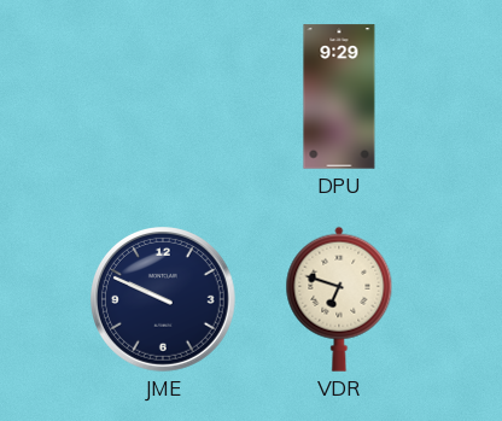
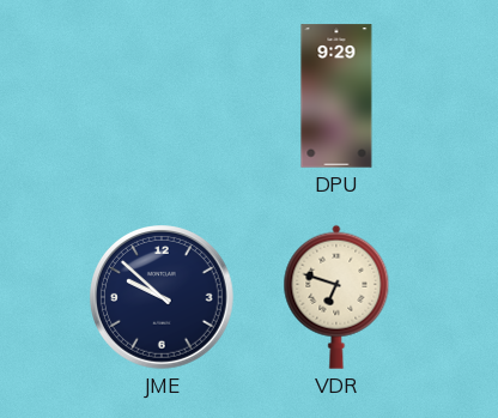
JME: 9:49 -> 9:52
